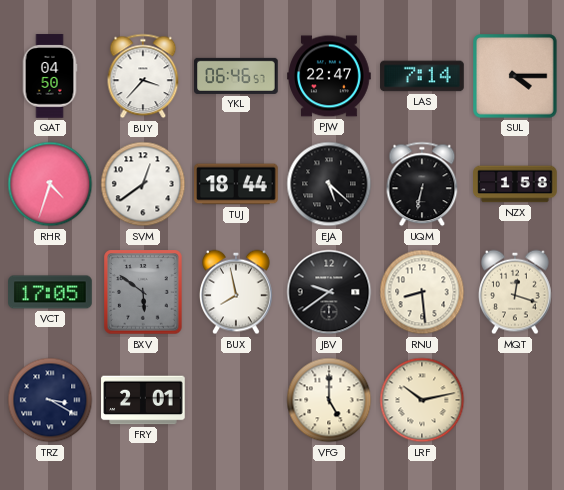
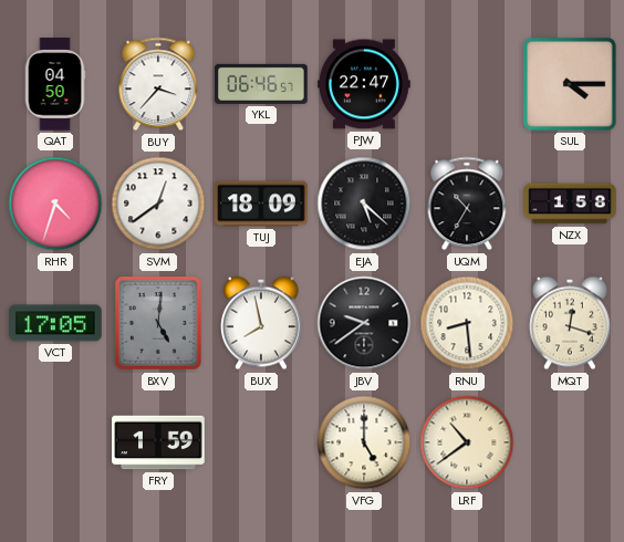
LAS: 7:14 -> none
TUJ: 18:44 -> 18:09
UQM: 6:32 -> 10:35
BXV: 5:51 -> 5:01
TRZ: 3:20 -> none
FRY: 2:01 -> 1:59
LRF: 10:13 -> 10:39
